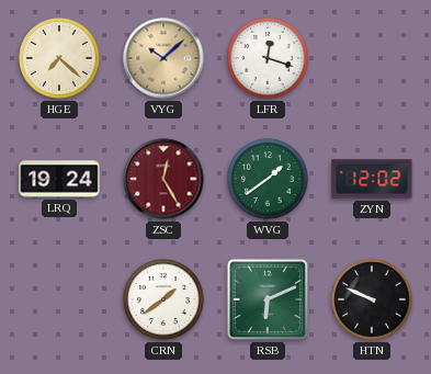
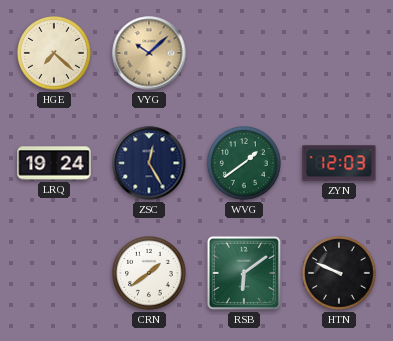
LFR: 12:18 -> none
ZSC dial: burgundy -> navy
ZYN: 12:02 -> 12:03
RSB: 6:11 -> 6:09
